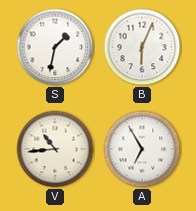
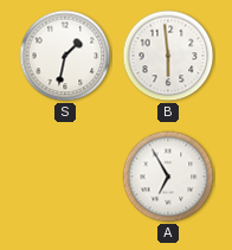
B: 6:04 -> 5:59
V: 10:44 -> none
